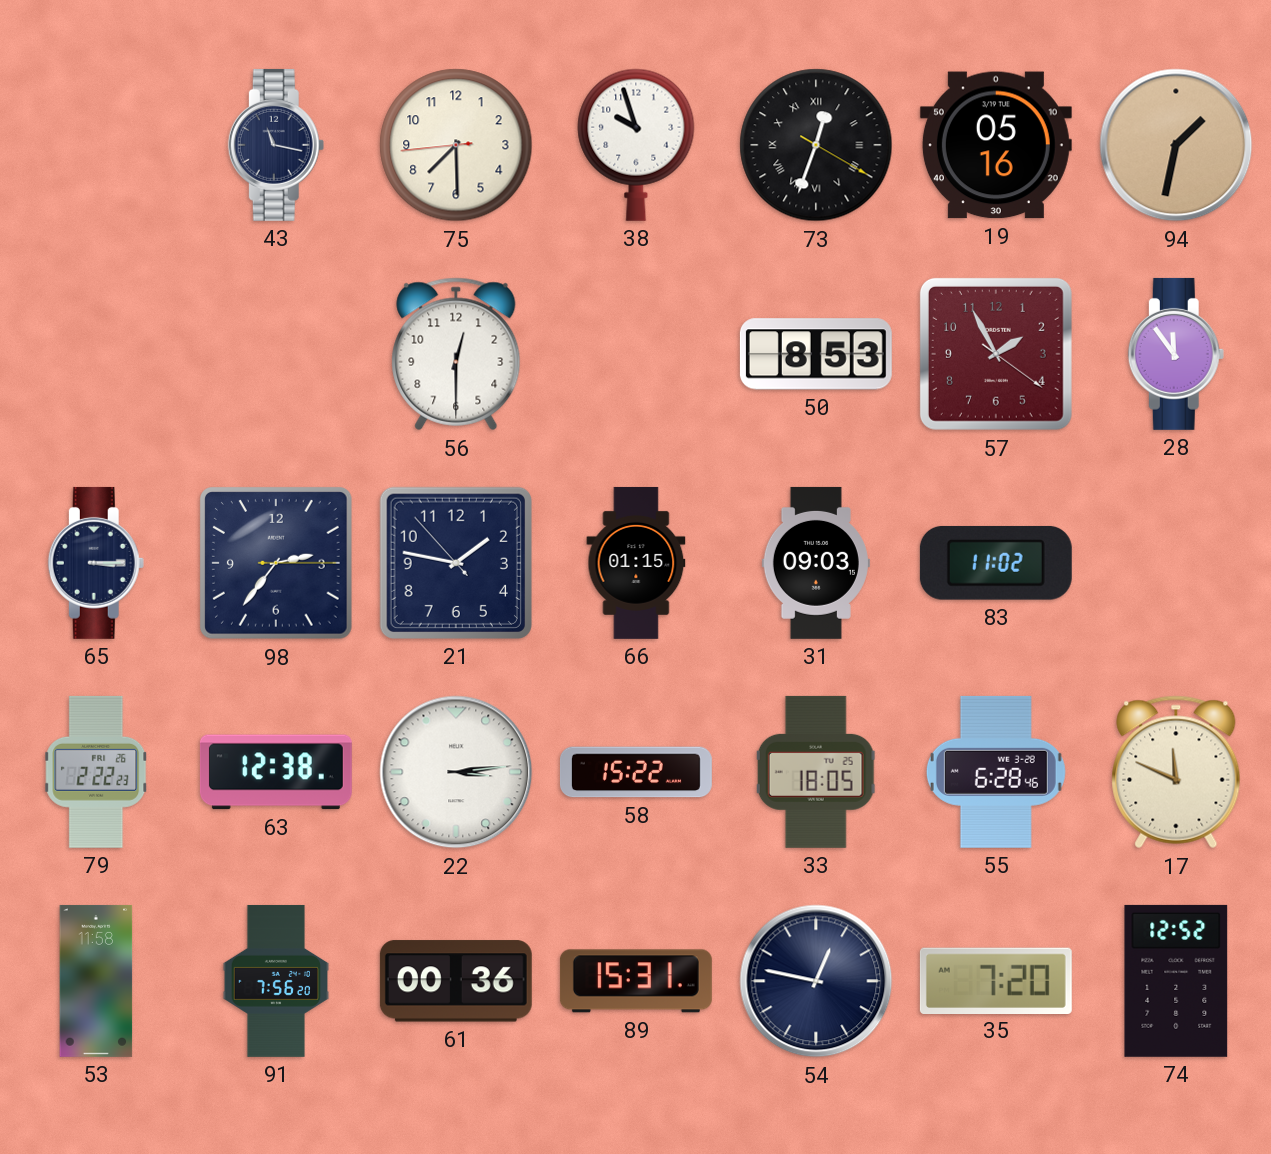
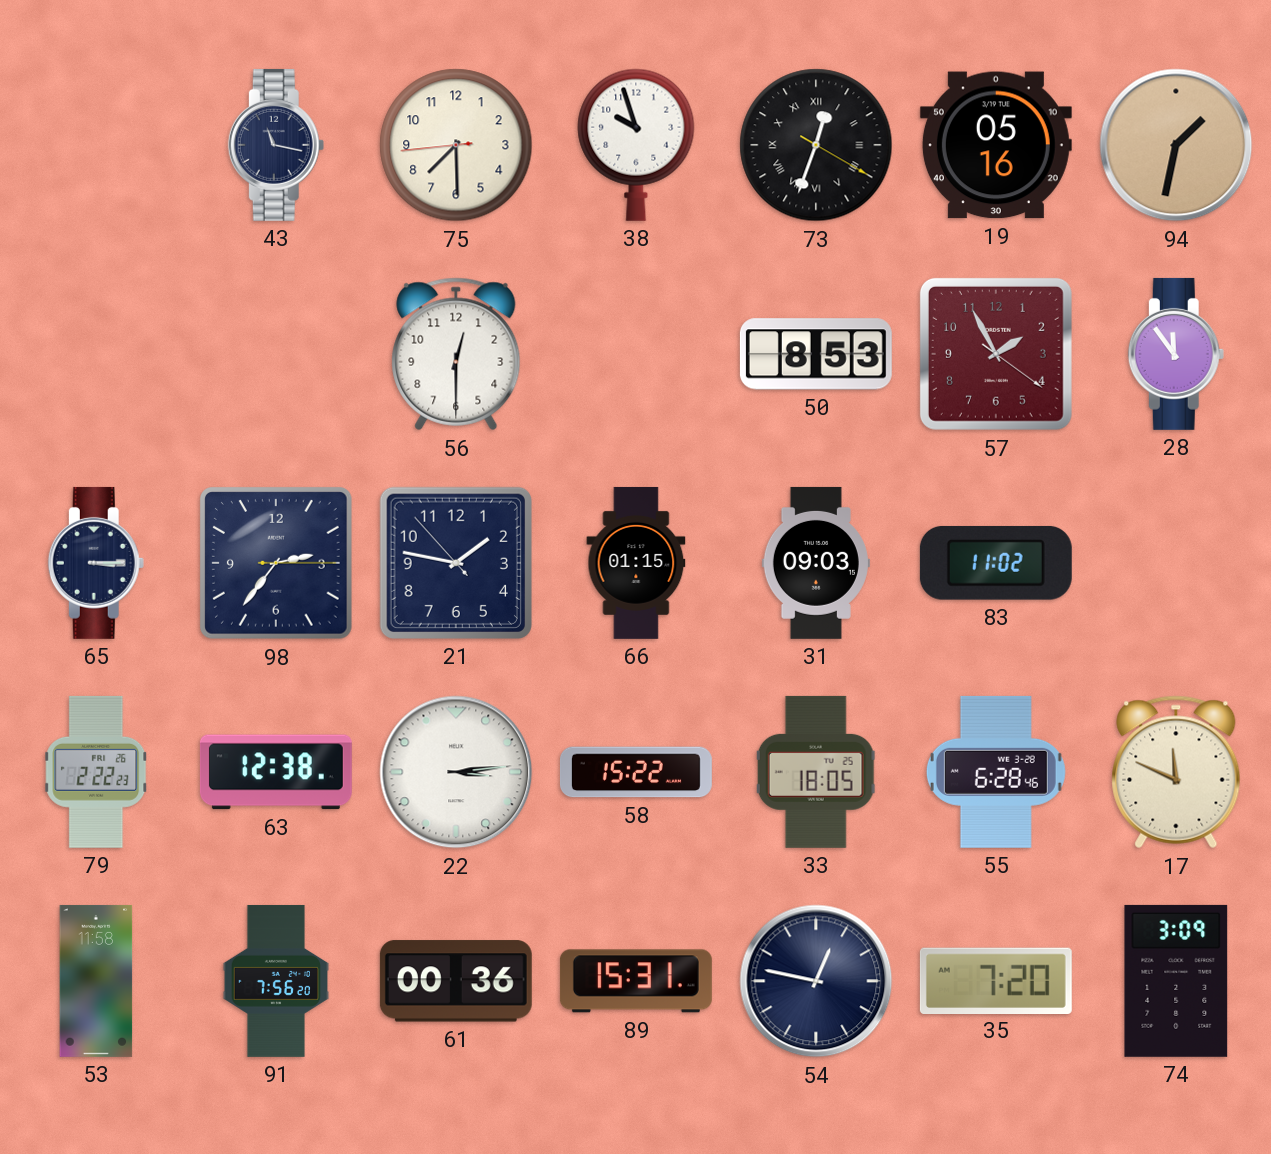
74: 12:52 -> 3:09
